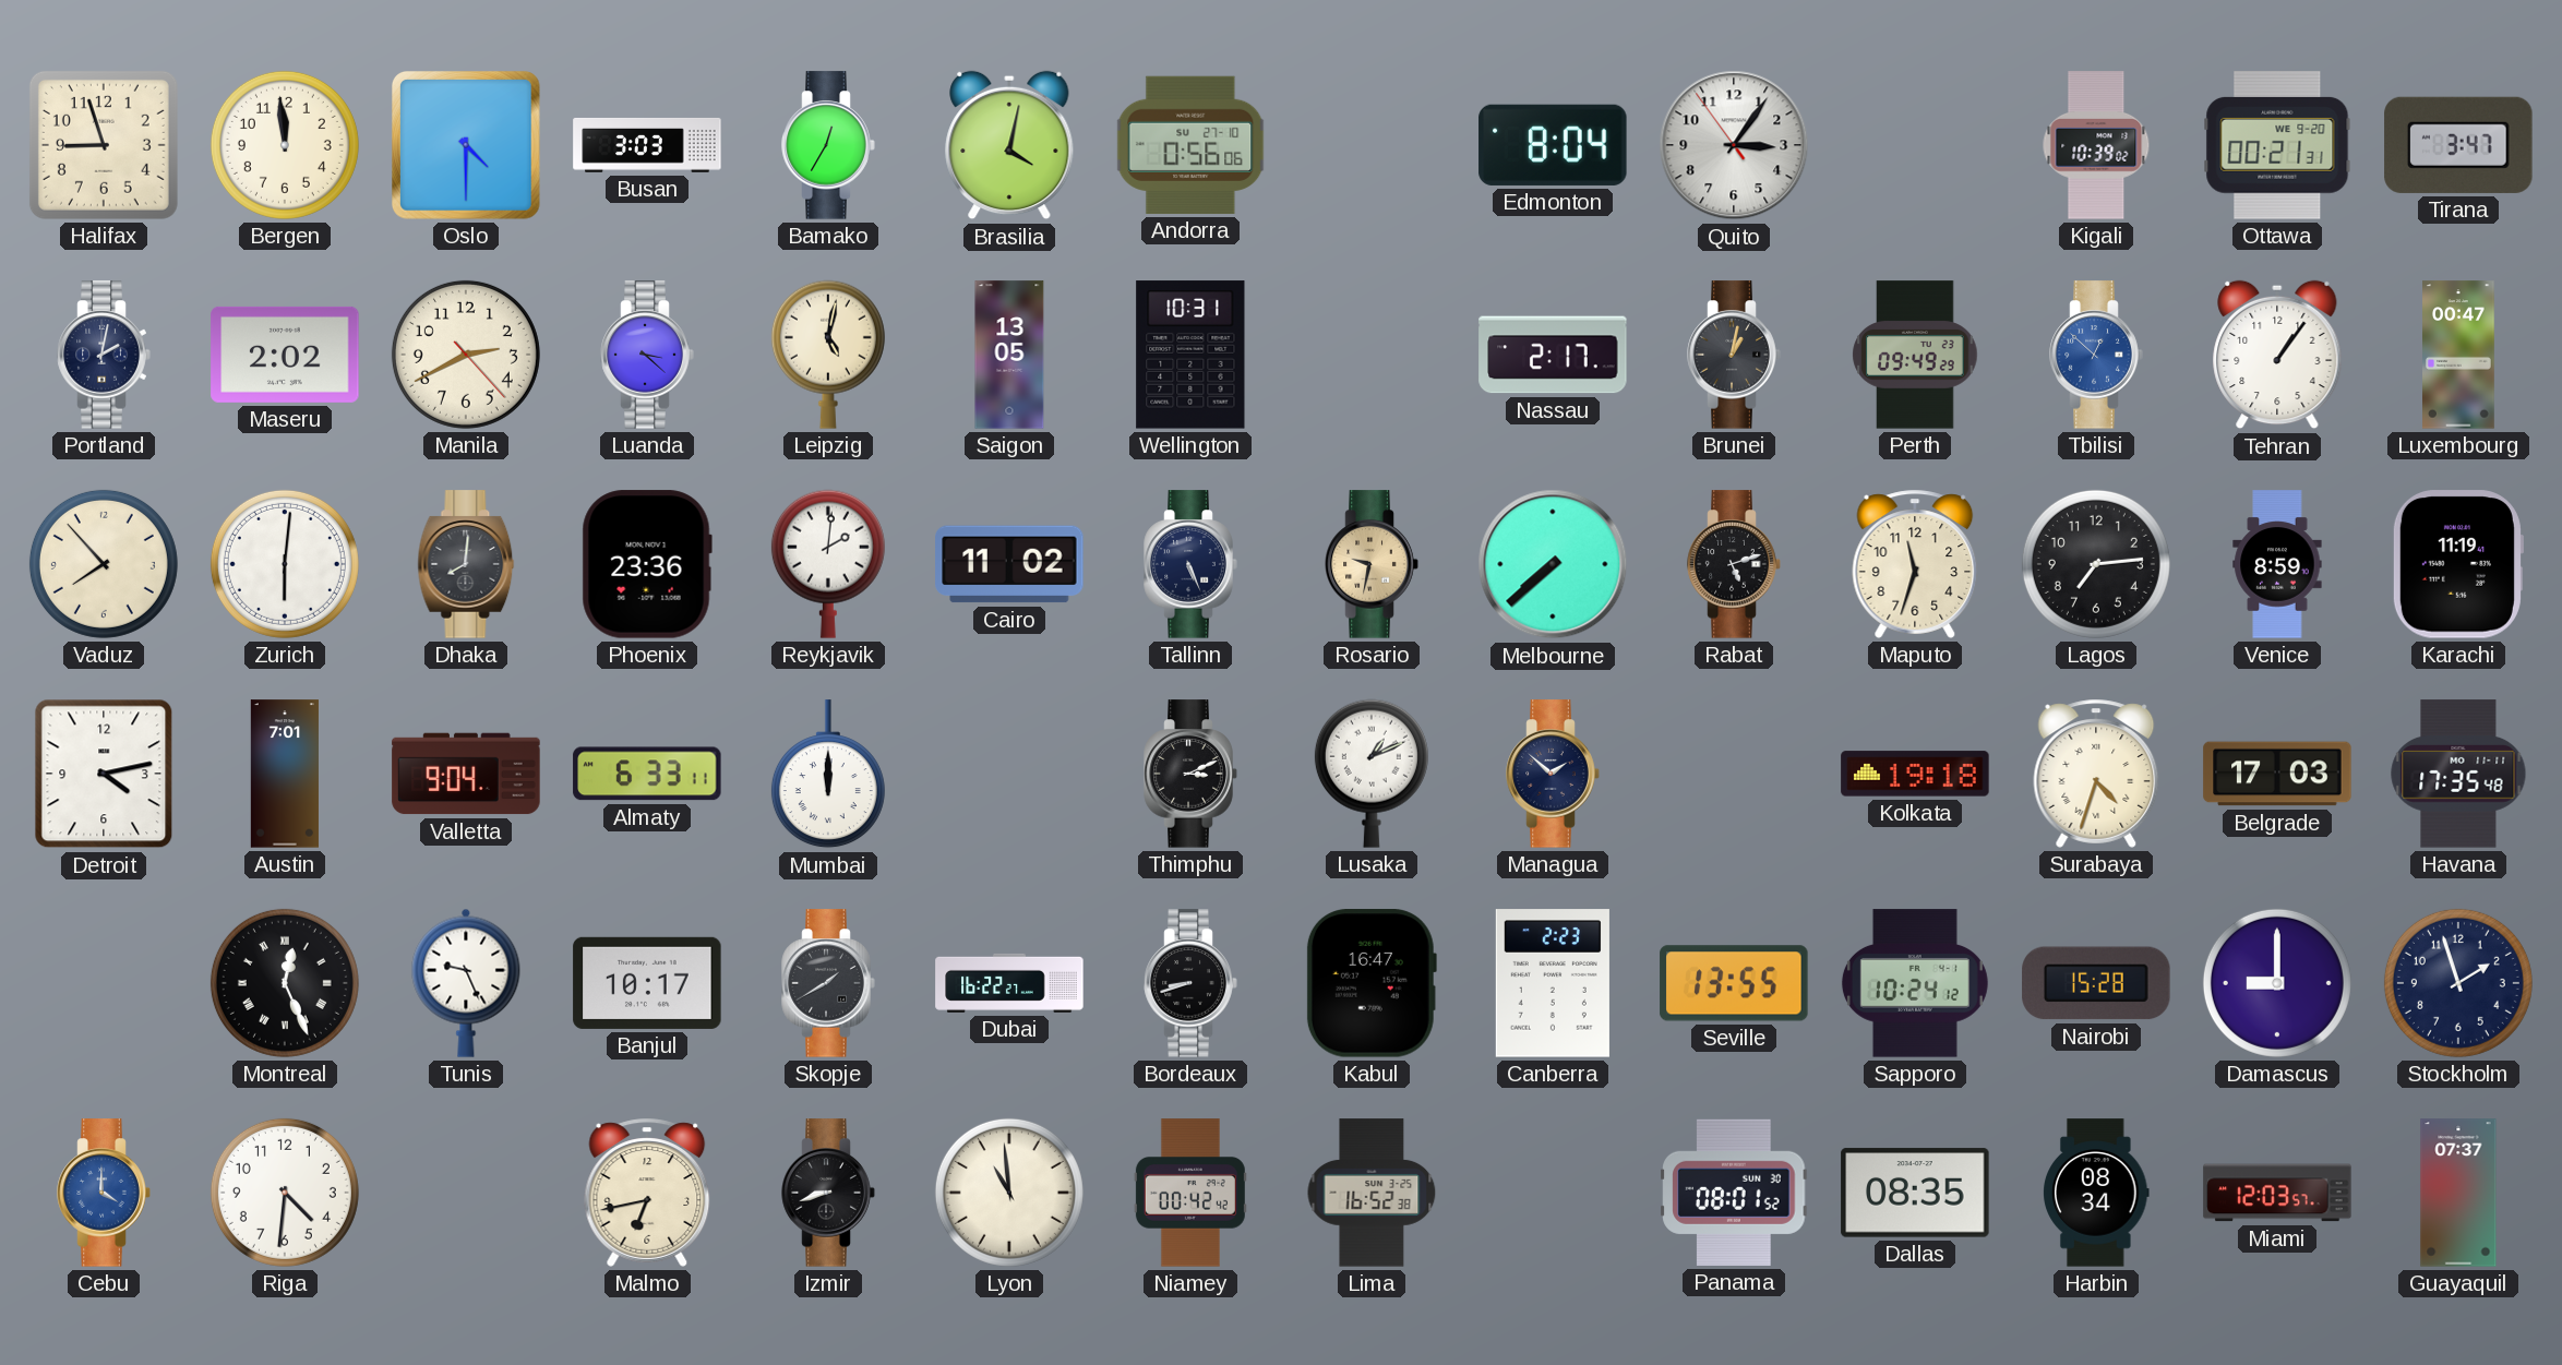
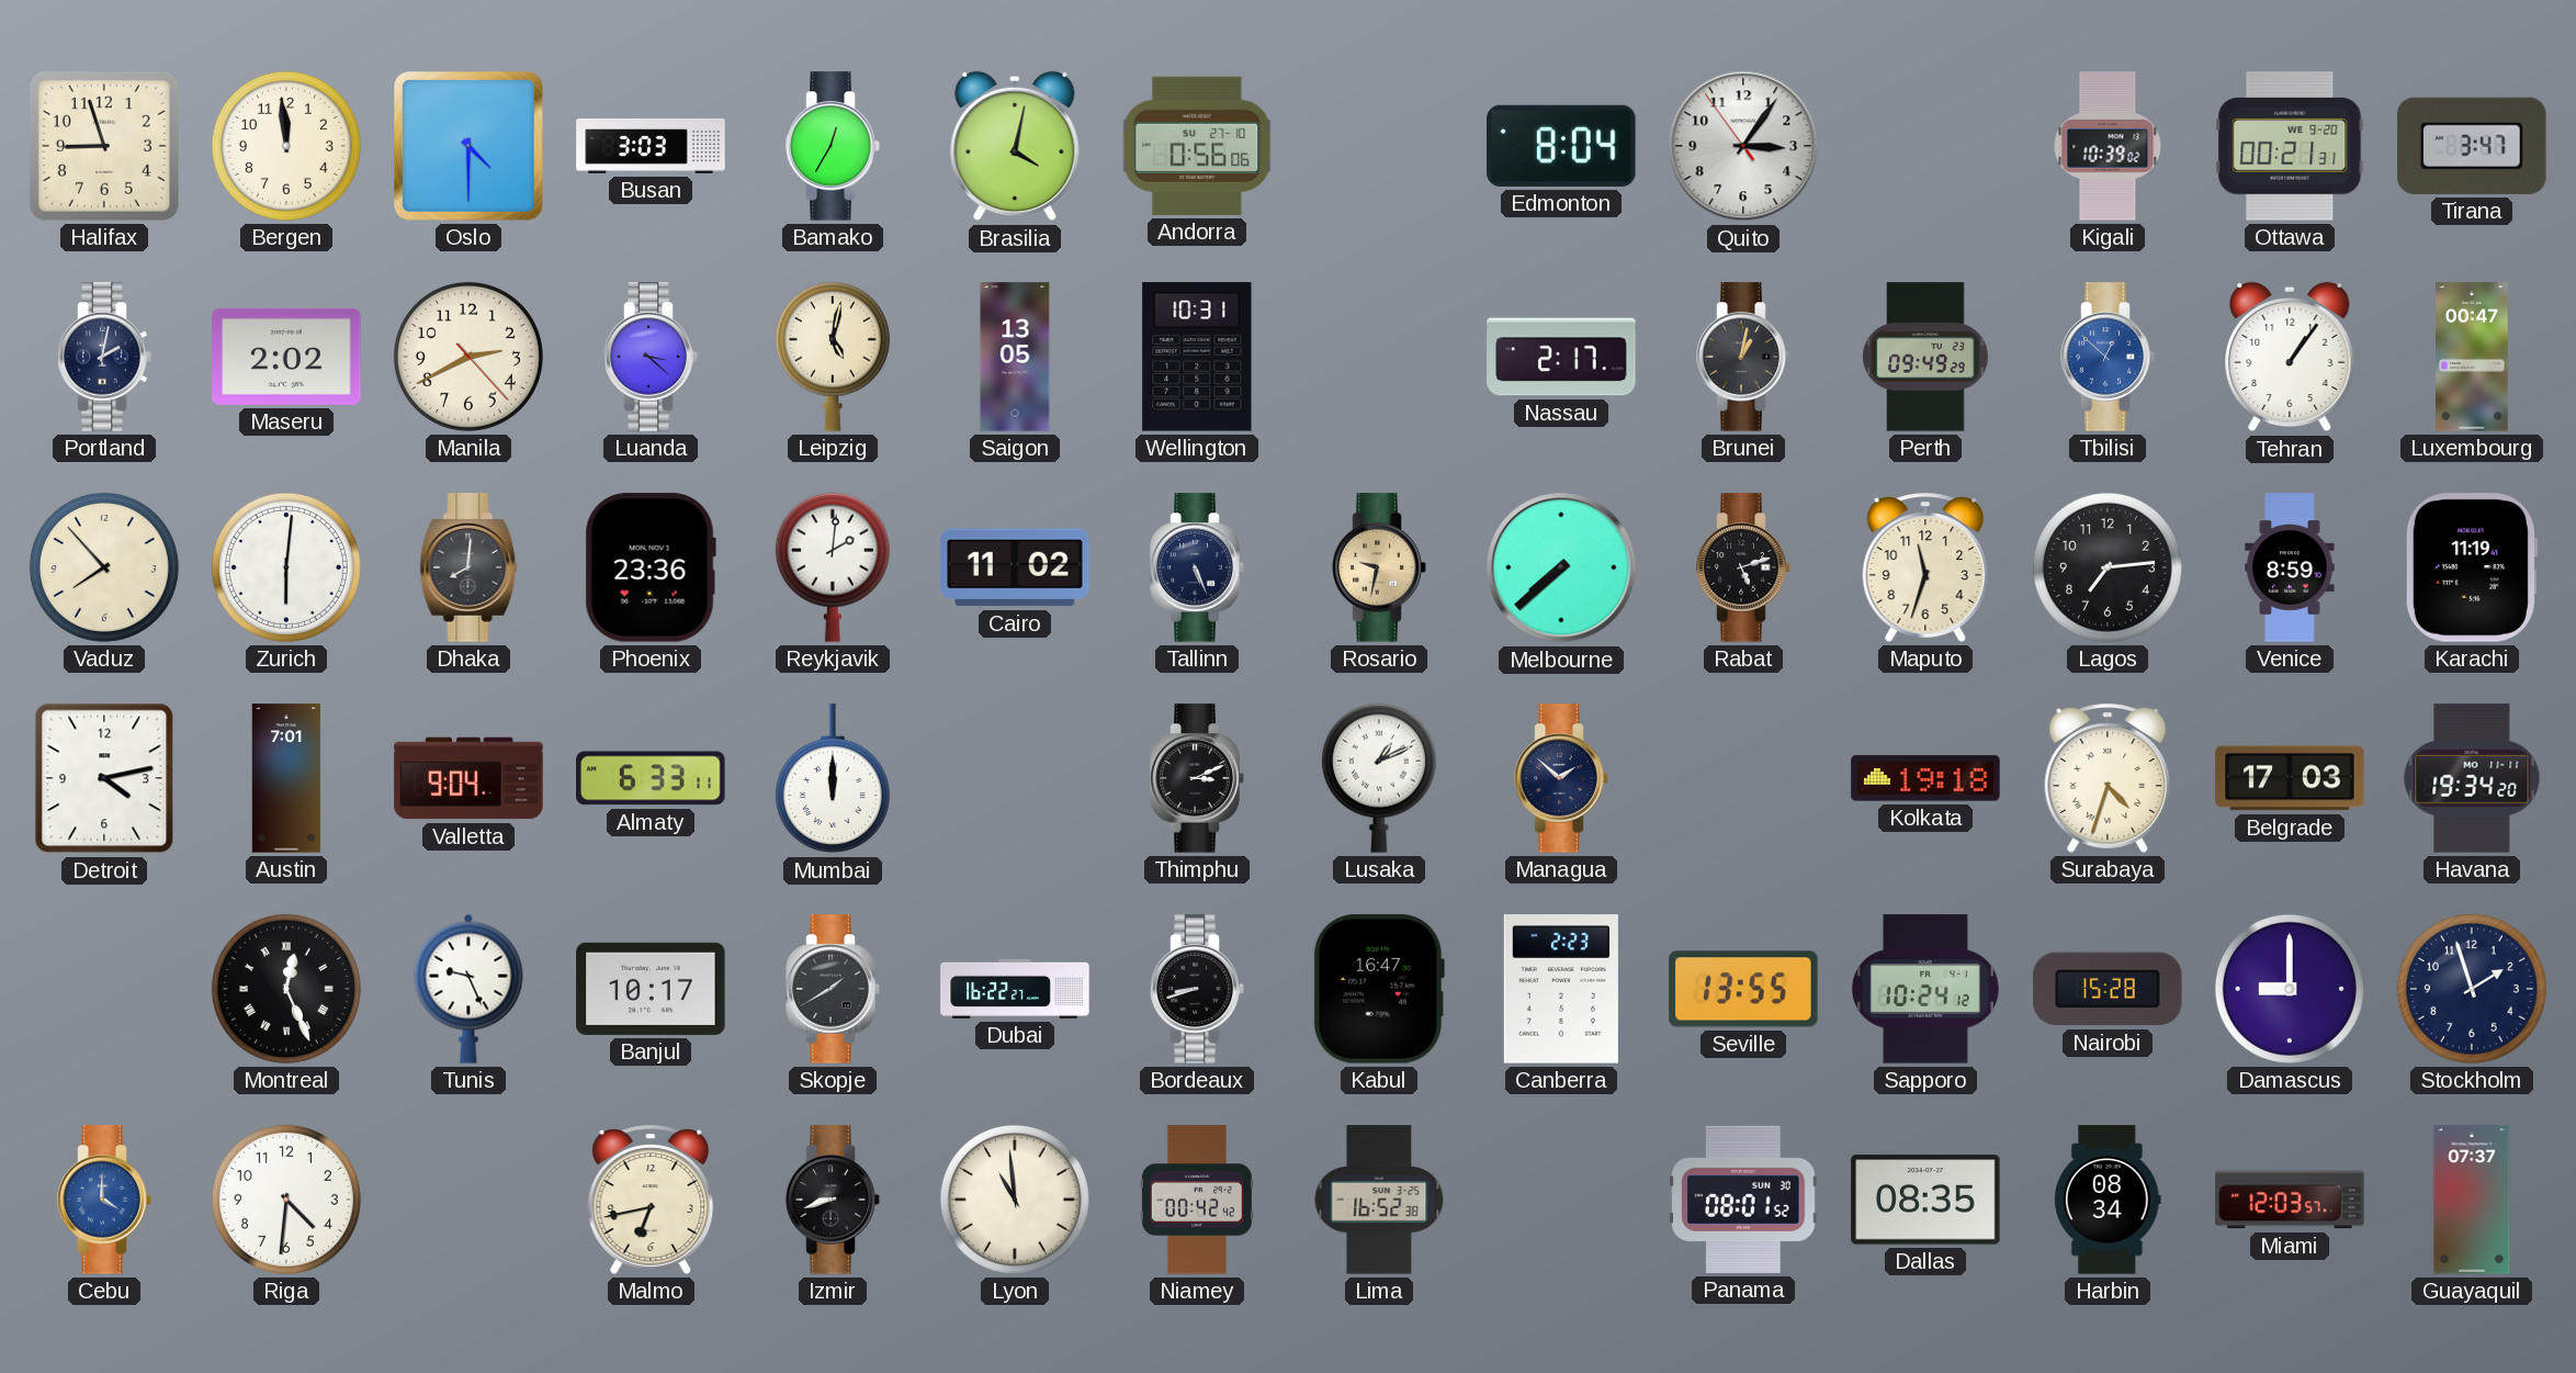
Havana: 17:35 -> 19:34
